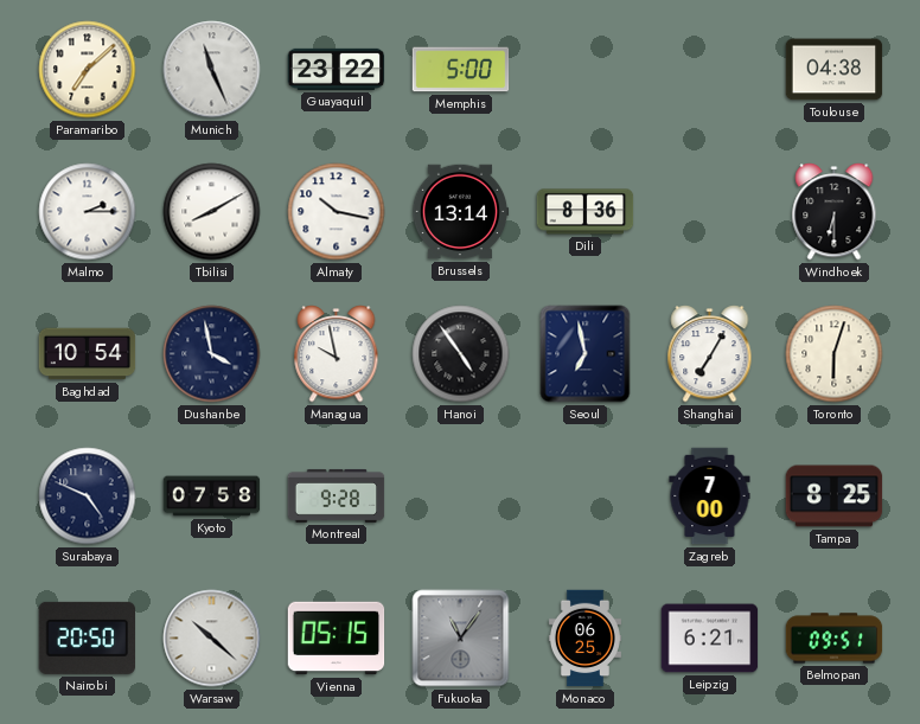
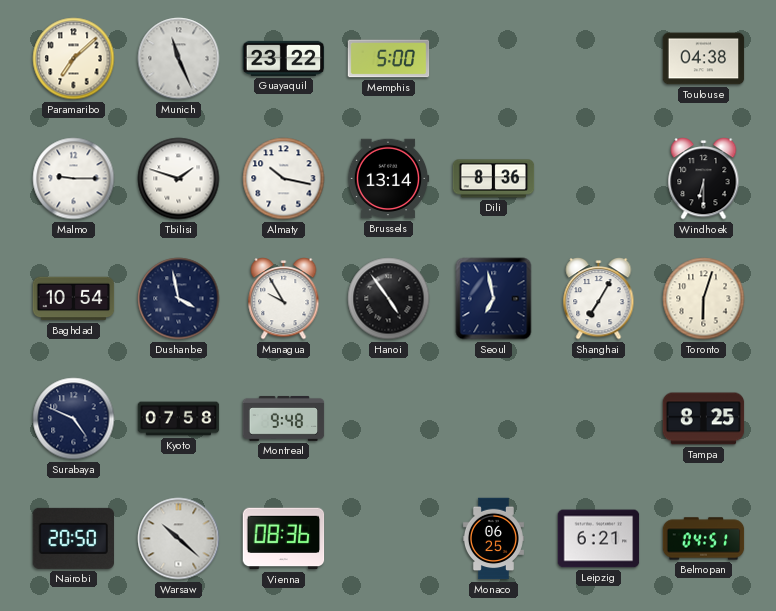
Malmo: 2:15 -> 9:15
Tbilisi: 8:10 -> 1:48
Managua: 9:58 -> 9:55
Montreal: 9:28 -> 9:48
Zagreb: 7:00 -> none
Vienna: 05:15 -> 08:36
Fukuoka: 11:06 -> none
Belmopan: 09:51 -> 04:51
